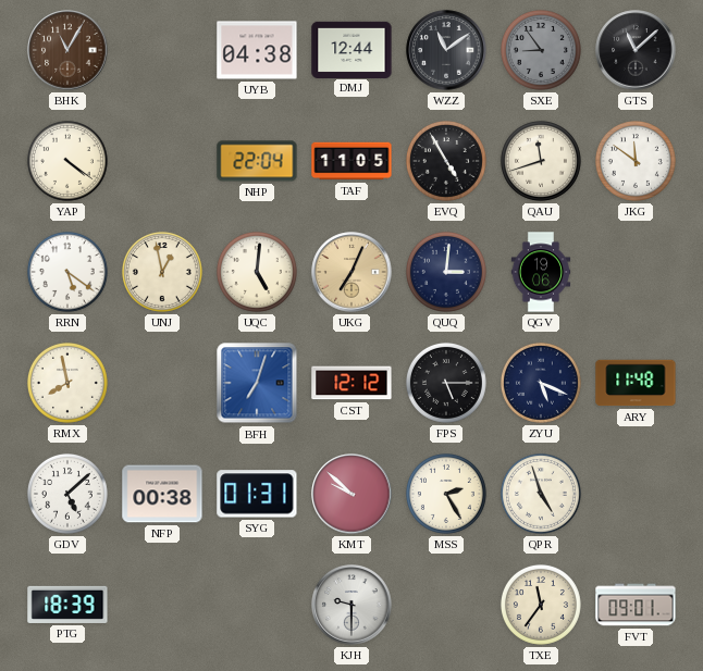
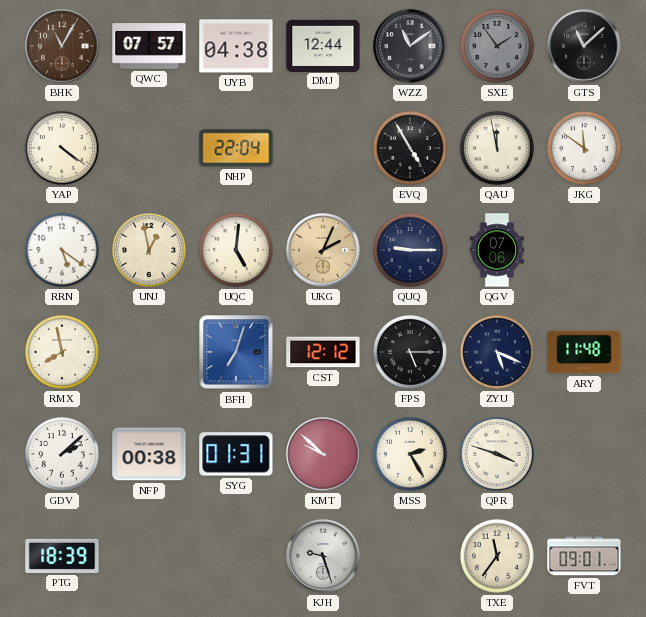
QWC: none -> 07:57
SXE: 8:54 -> 1:54
TAF: 11:05 -> none
QAU: 11:42 -> 11:58
UKG: 7:04 -> 2:04
QUQ: 3:01 -> 9:15
QGV: 19:06 -> 07:06
GDV: 5:08 -> 2:08
QPR: 4:57 -> 3:48
KJH: 9:30 -> 9:27
